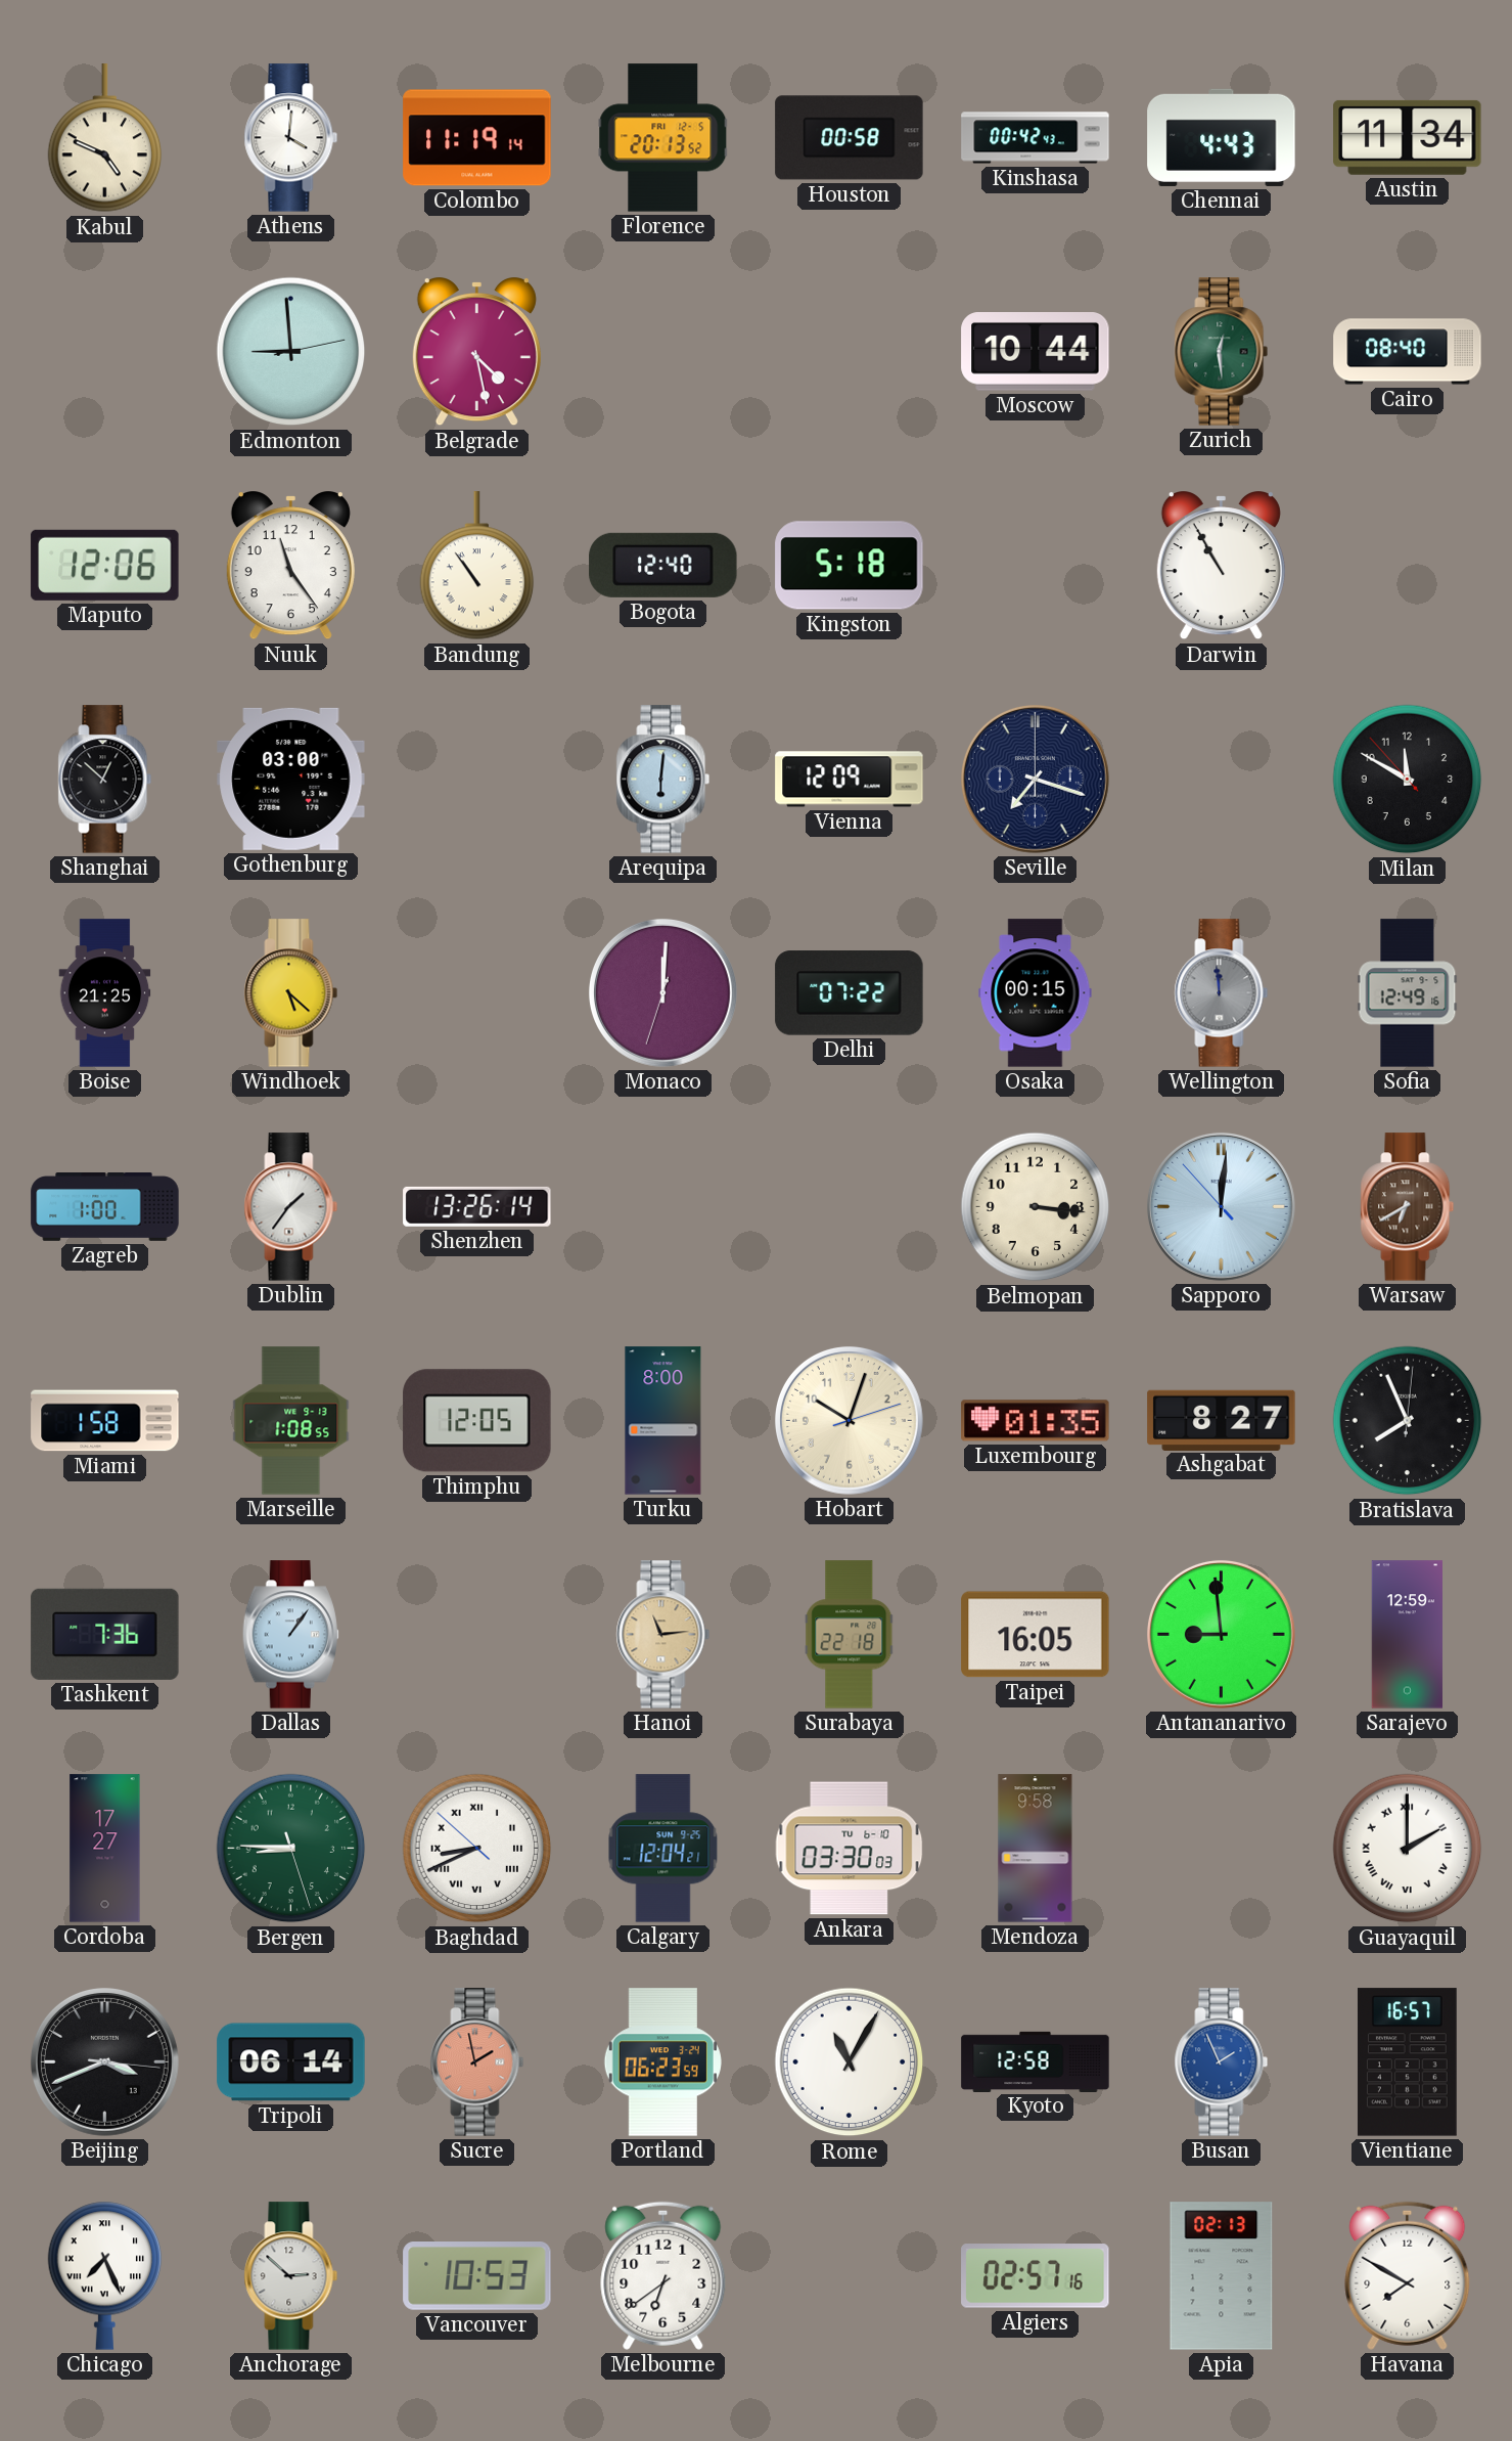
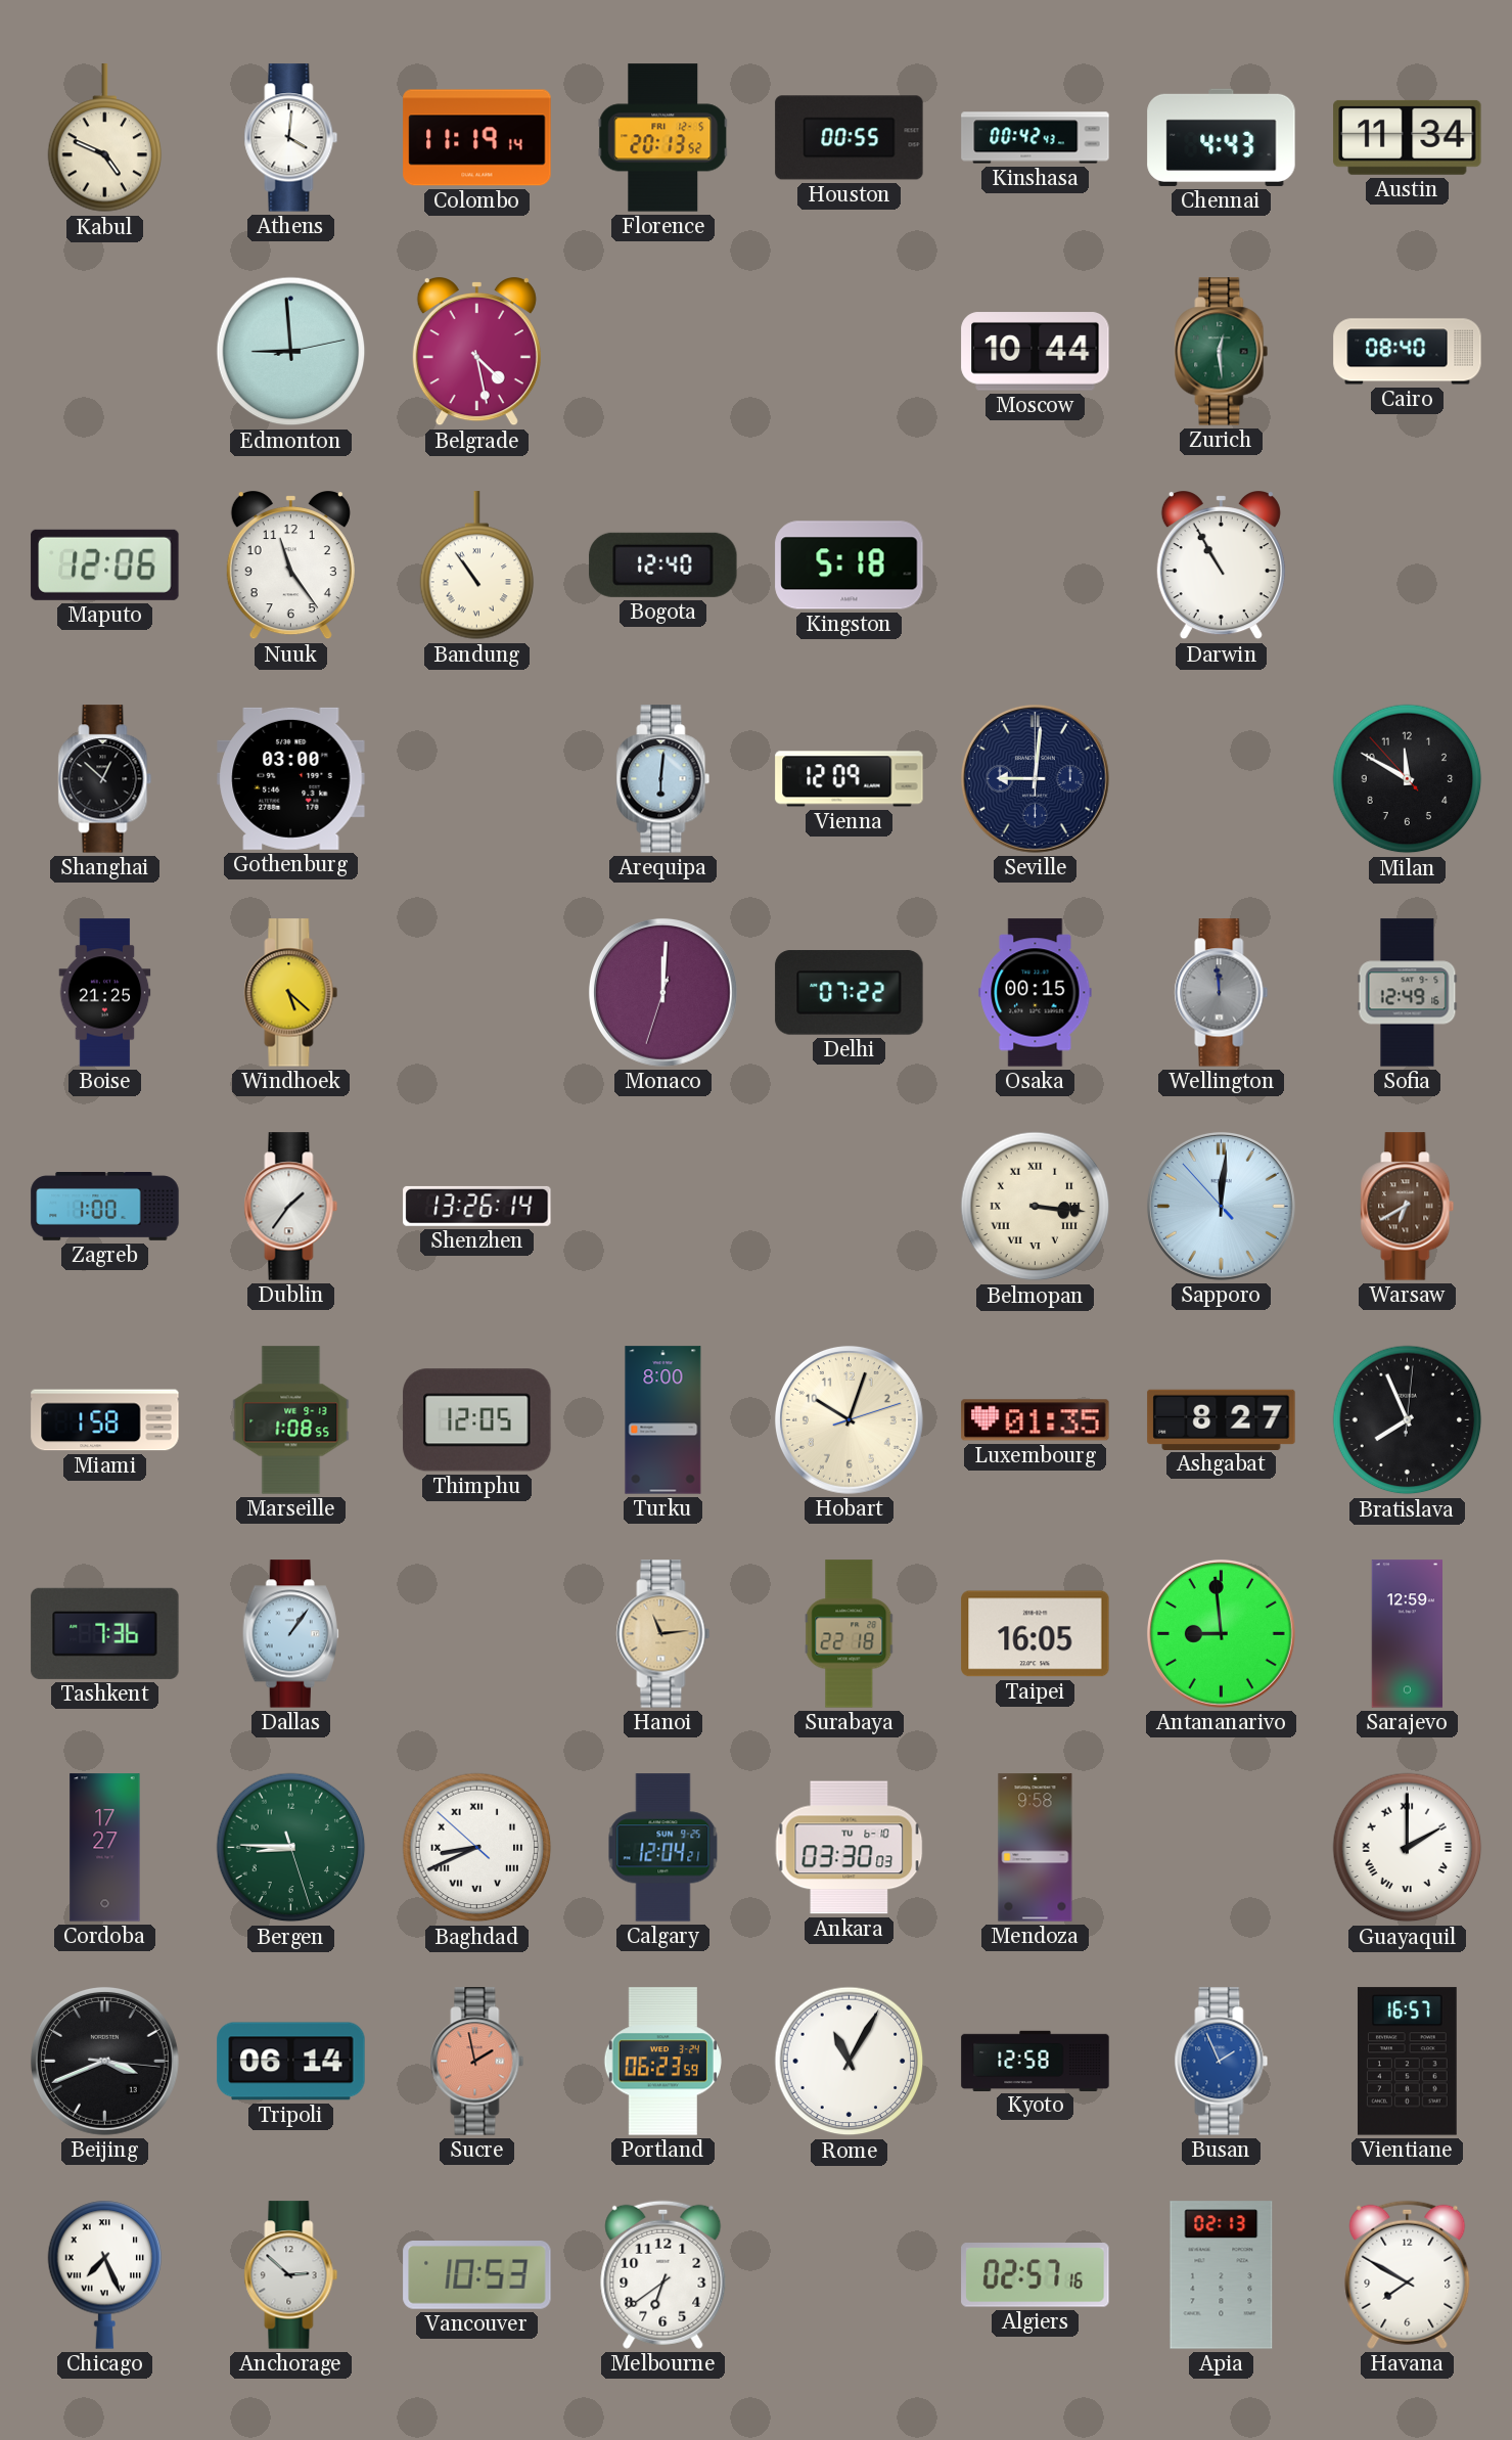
Houston: 00:58 -> 00:55
Seville: 7:18 -> 9:01
Belmopan numerals: Arabic -> Roman
